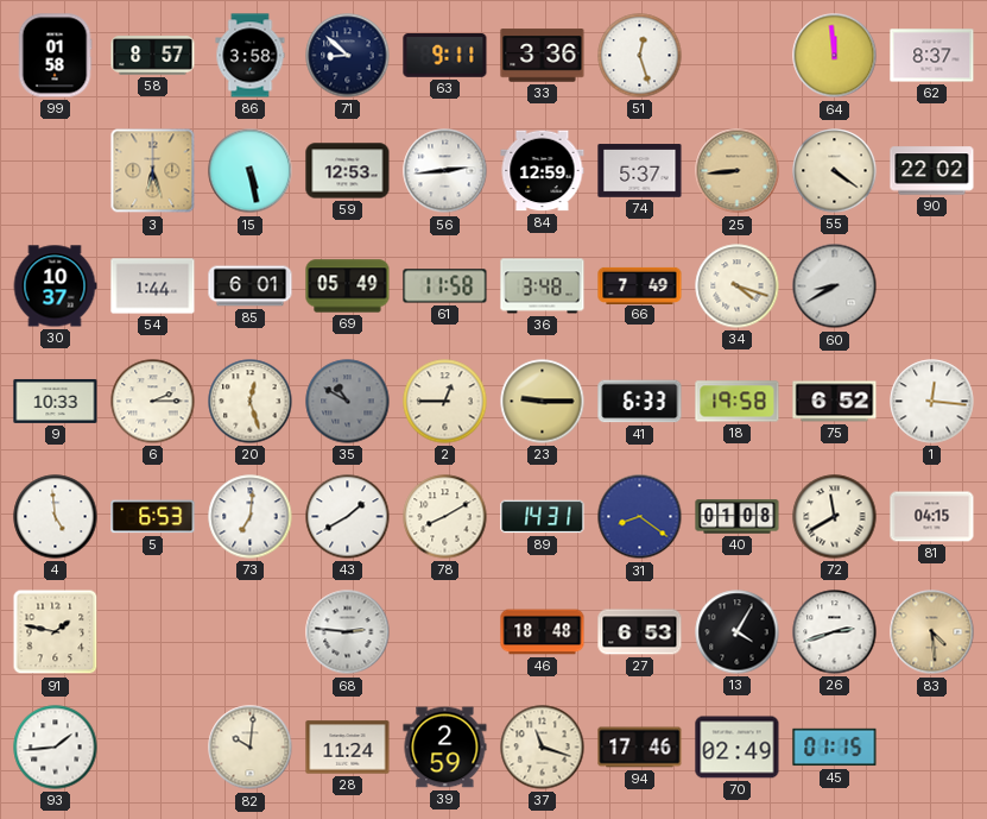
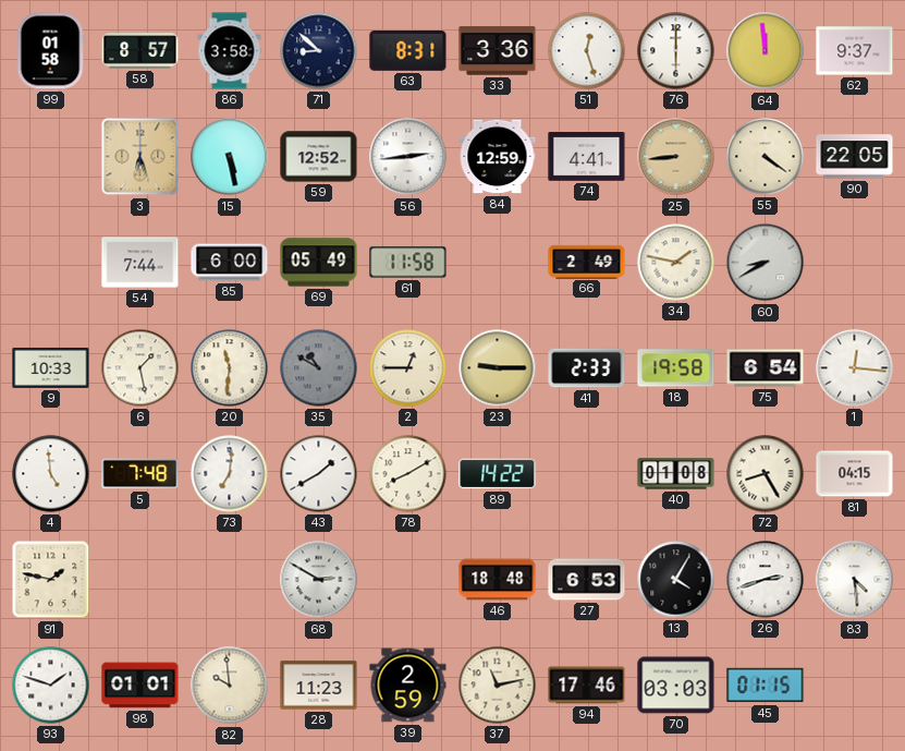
63: 9:11 -> 8:31
76: none -> 6:00
62: 8:37 -> 9:37
59: 12:53 -> 12:52
74: 5:37 -> 4:41
90: 22:02 -> 22:05
30: 10:37 -> none
54: 1:44 -> 7:44
85: 6:01 -> 6:00
36: 3:48 -> none
66: 7:49 -> 2:49
34: 4:18 -> 1:47
6: 2:15 -> 1:28
20: 12:27 -> 11:31
41: 6:33 -> 2:33
75: 6:52 -> 6:54
5: 6:53 -> 7:48
89: 14:31 -> 14:22
31: 8:21 -> none
72: 11:40 -> 8:25
68: 2:46 -> 2:50
83 dial: champagne -> white
93: 1:44 -> 1:48
98: none -> 01:01
82: 10:01 -> 9:59
28: 11:24 -> 11:23
37: 11:18 -> 11:13
70: 02:49 -> 03:03
